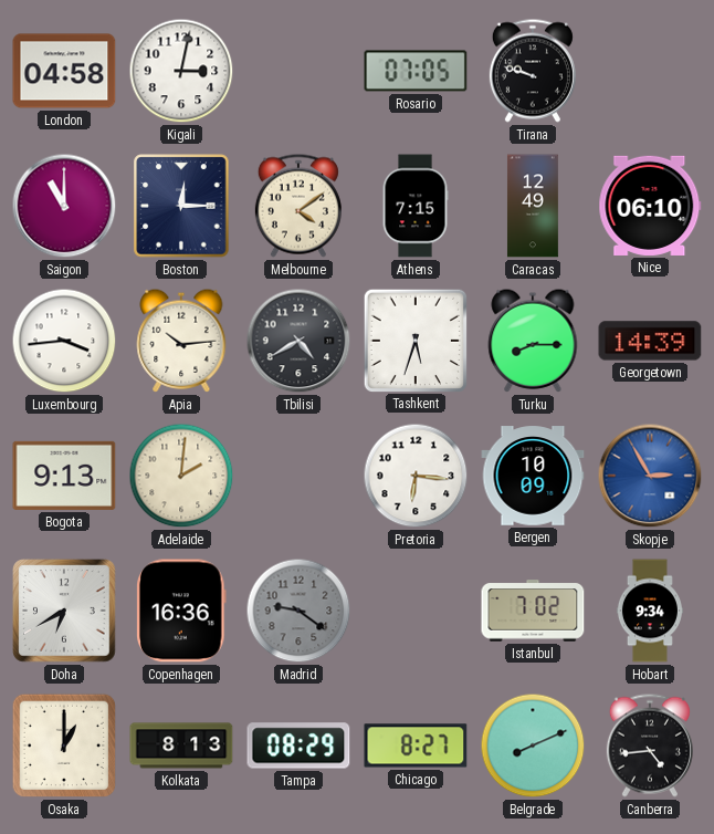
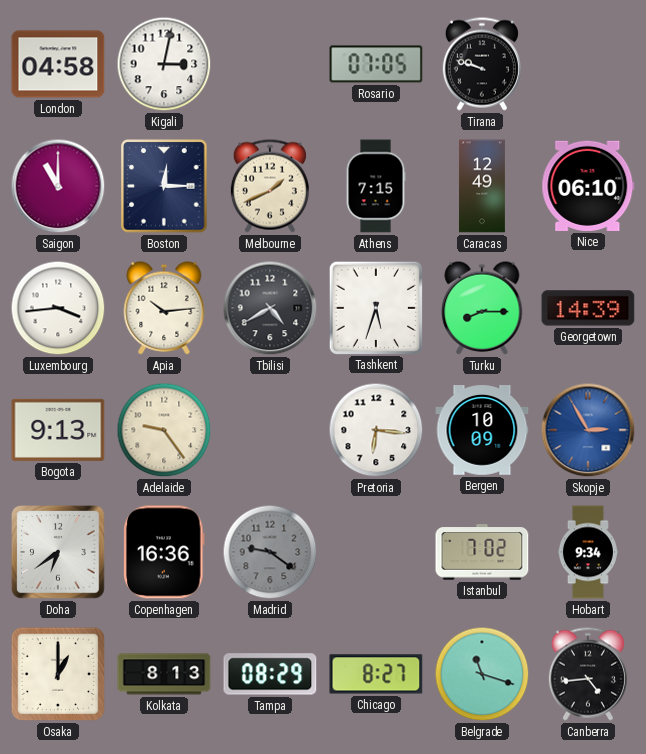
Melbourne: 4:09 -> 1:41
Adelaide: 2:01 -> 9:24
Doha: 6:40 -> 6:39
Belgrade: 8:11 -> 11:18
